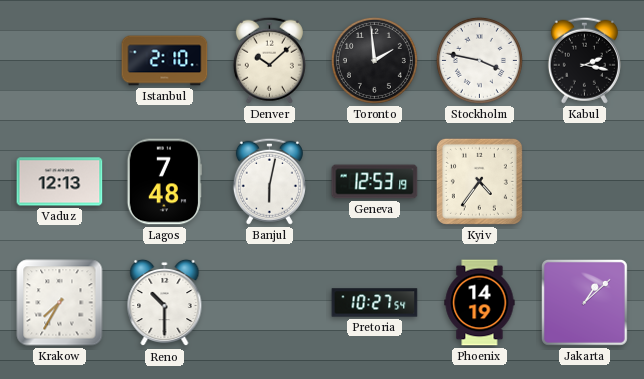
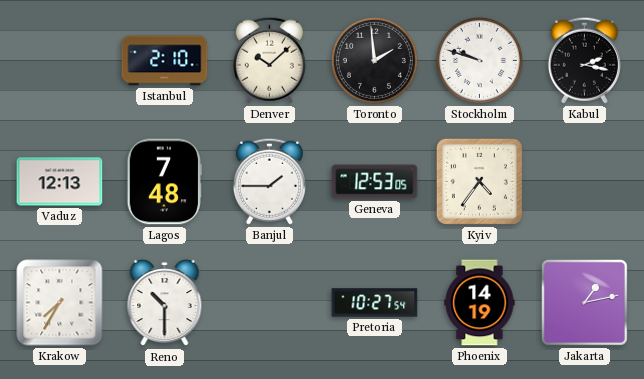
Stockholm: 3:47 -> 9:48
Banjul: 6:02 -> 1:45
Geneva: 12:53:19 -> 12:53:05
Jakarta: 1:08 -> 1:13
